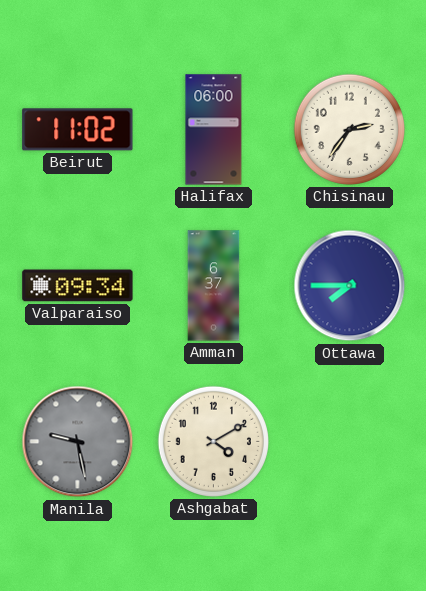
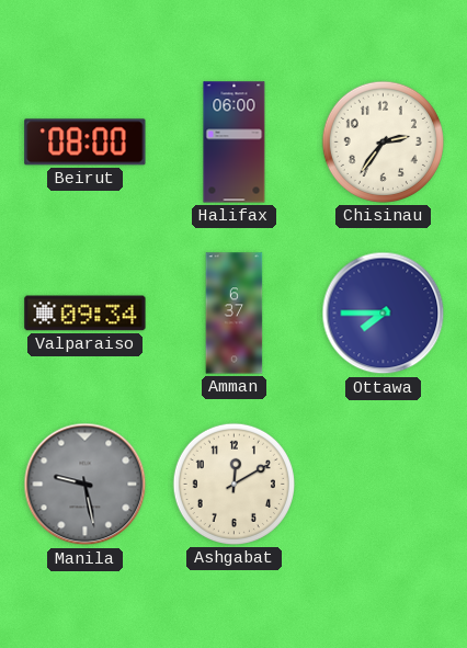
Beirut: 11:02 -> 08:00
Ashgabat: 4:10 -> 12:10
